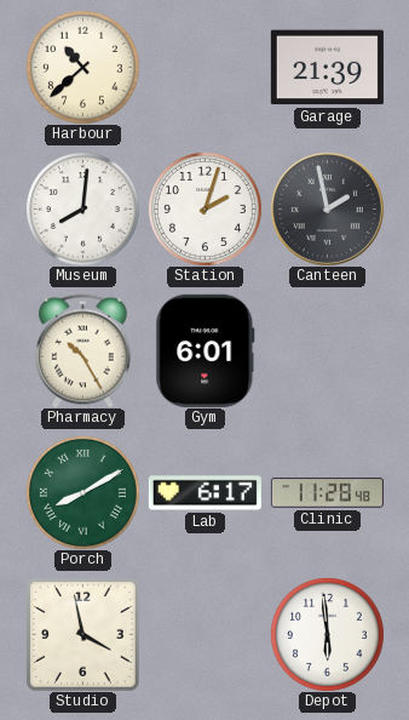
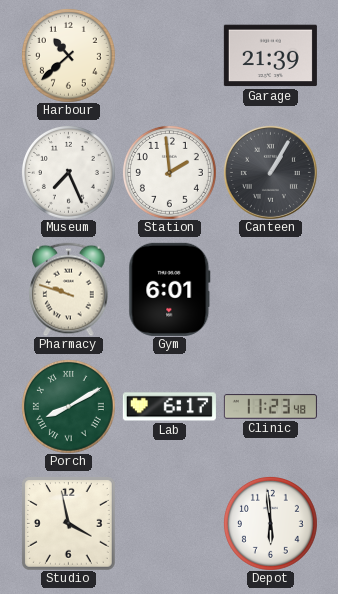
Museum: 8:01 -> 7:26
Station: 2:03 -> 1:59
Canteen: 1:58 -> 1:05
Pharmacy: 10:25 -> 9:48
Clinic: 11:28 -> 11:23
